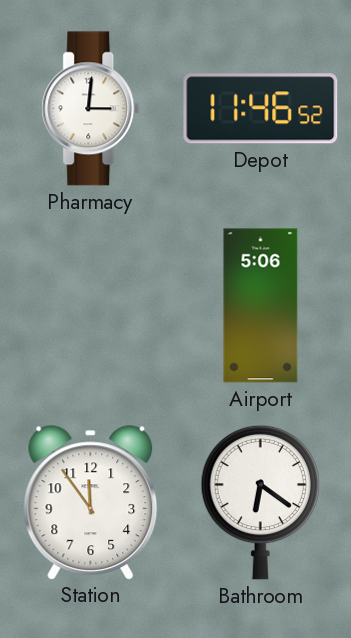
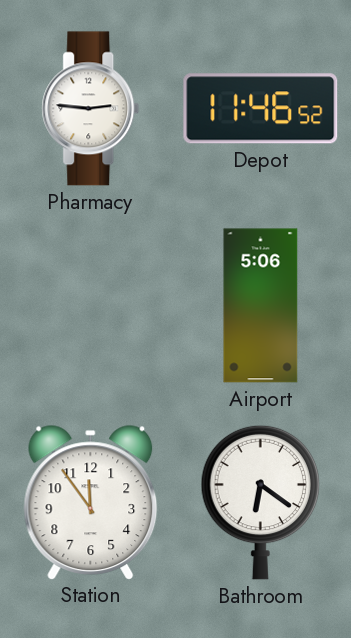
Pharmacy: 3:01 -> 2:46
